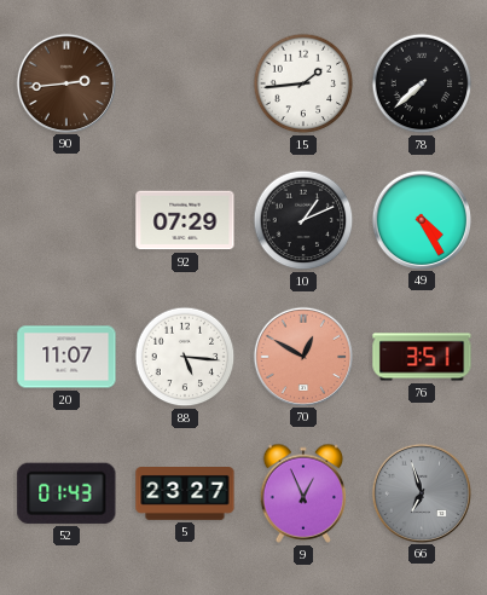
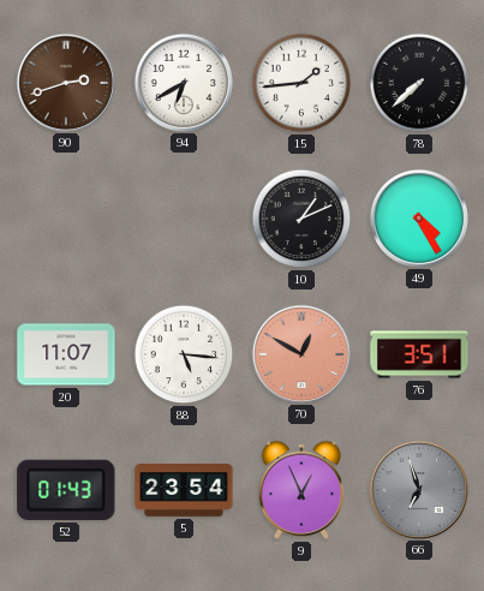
90: 2:44 -> 2:42
94: none -> 6:40
92: 07:29 -> none
5: 23:27 -> 23:54
